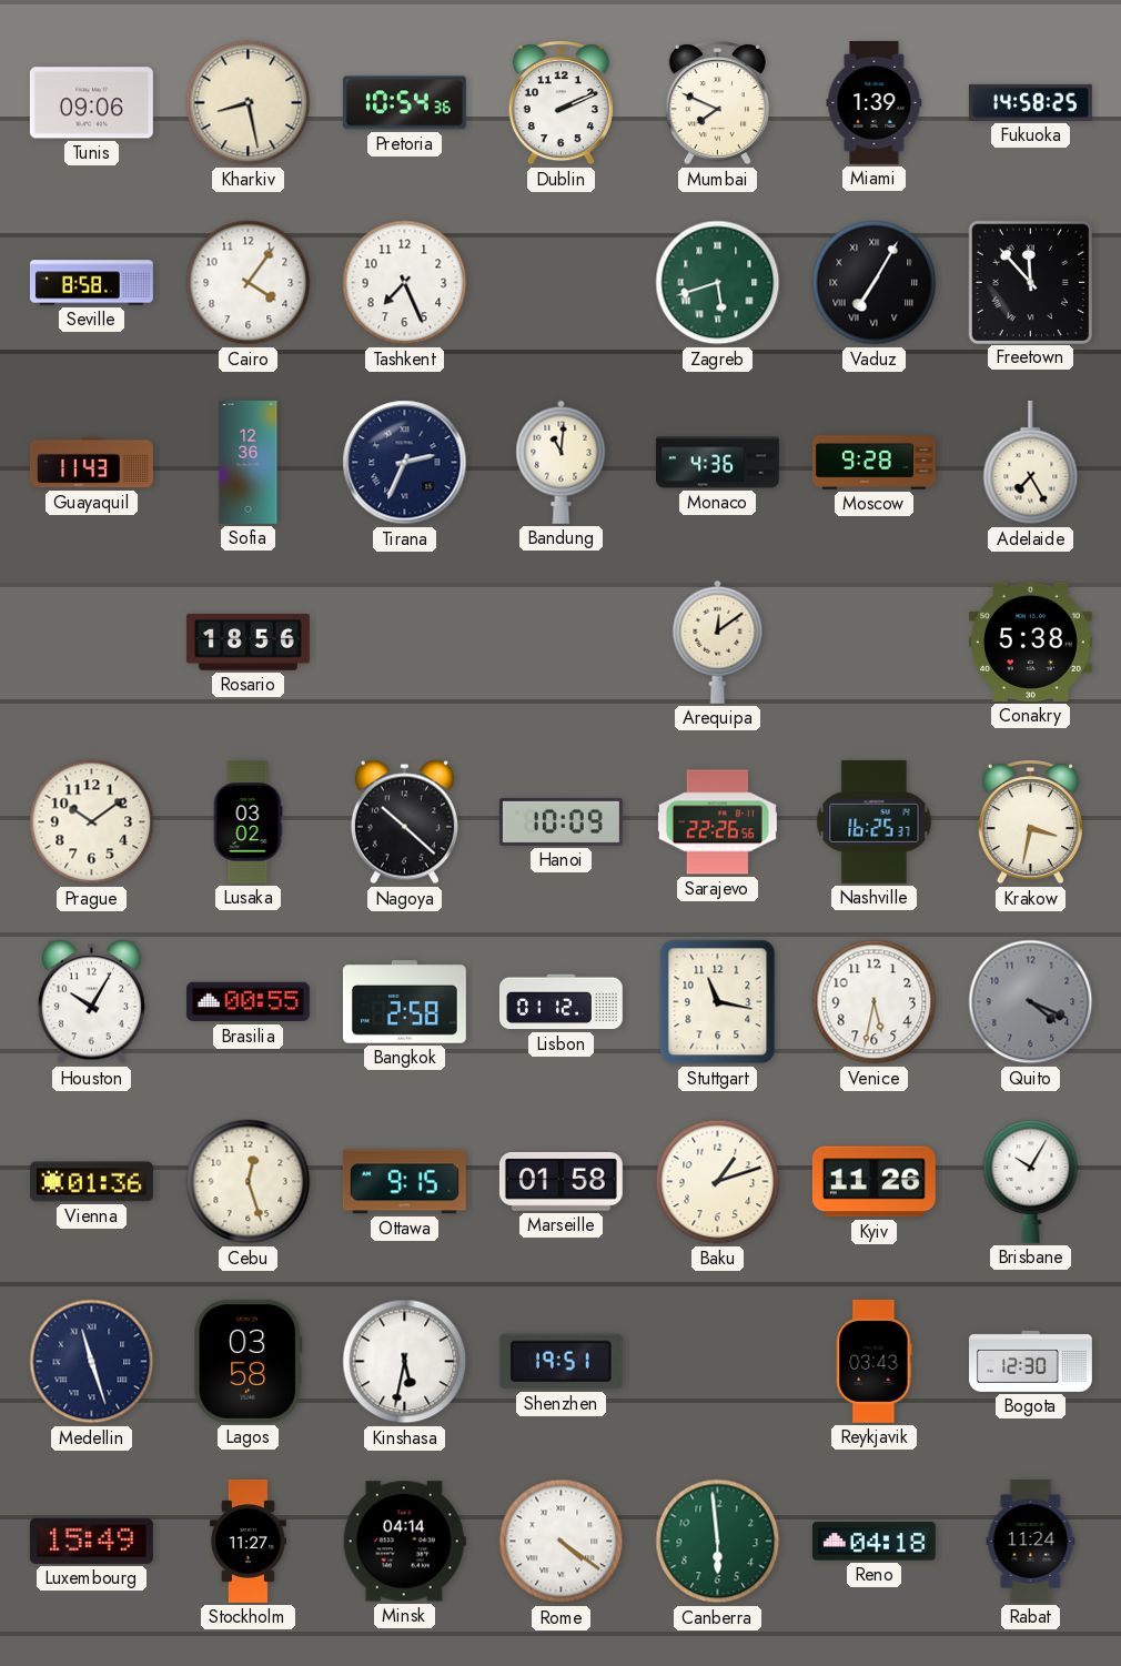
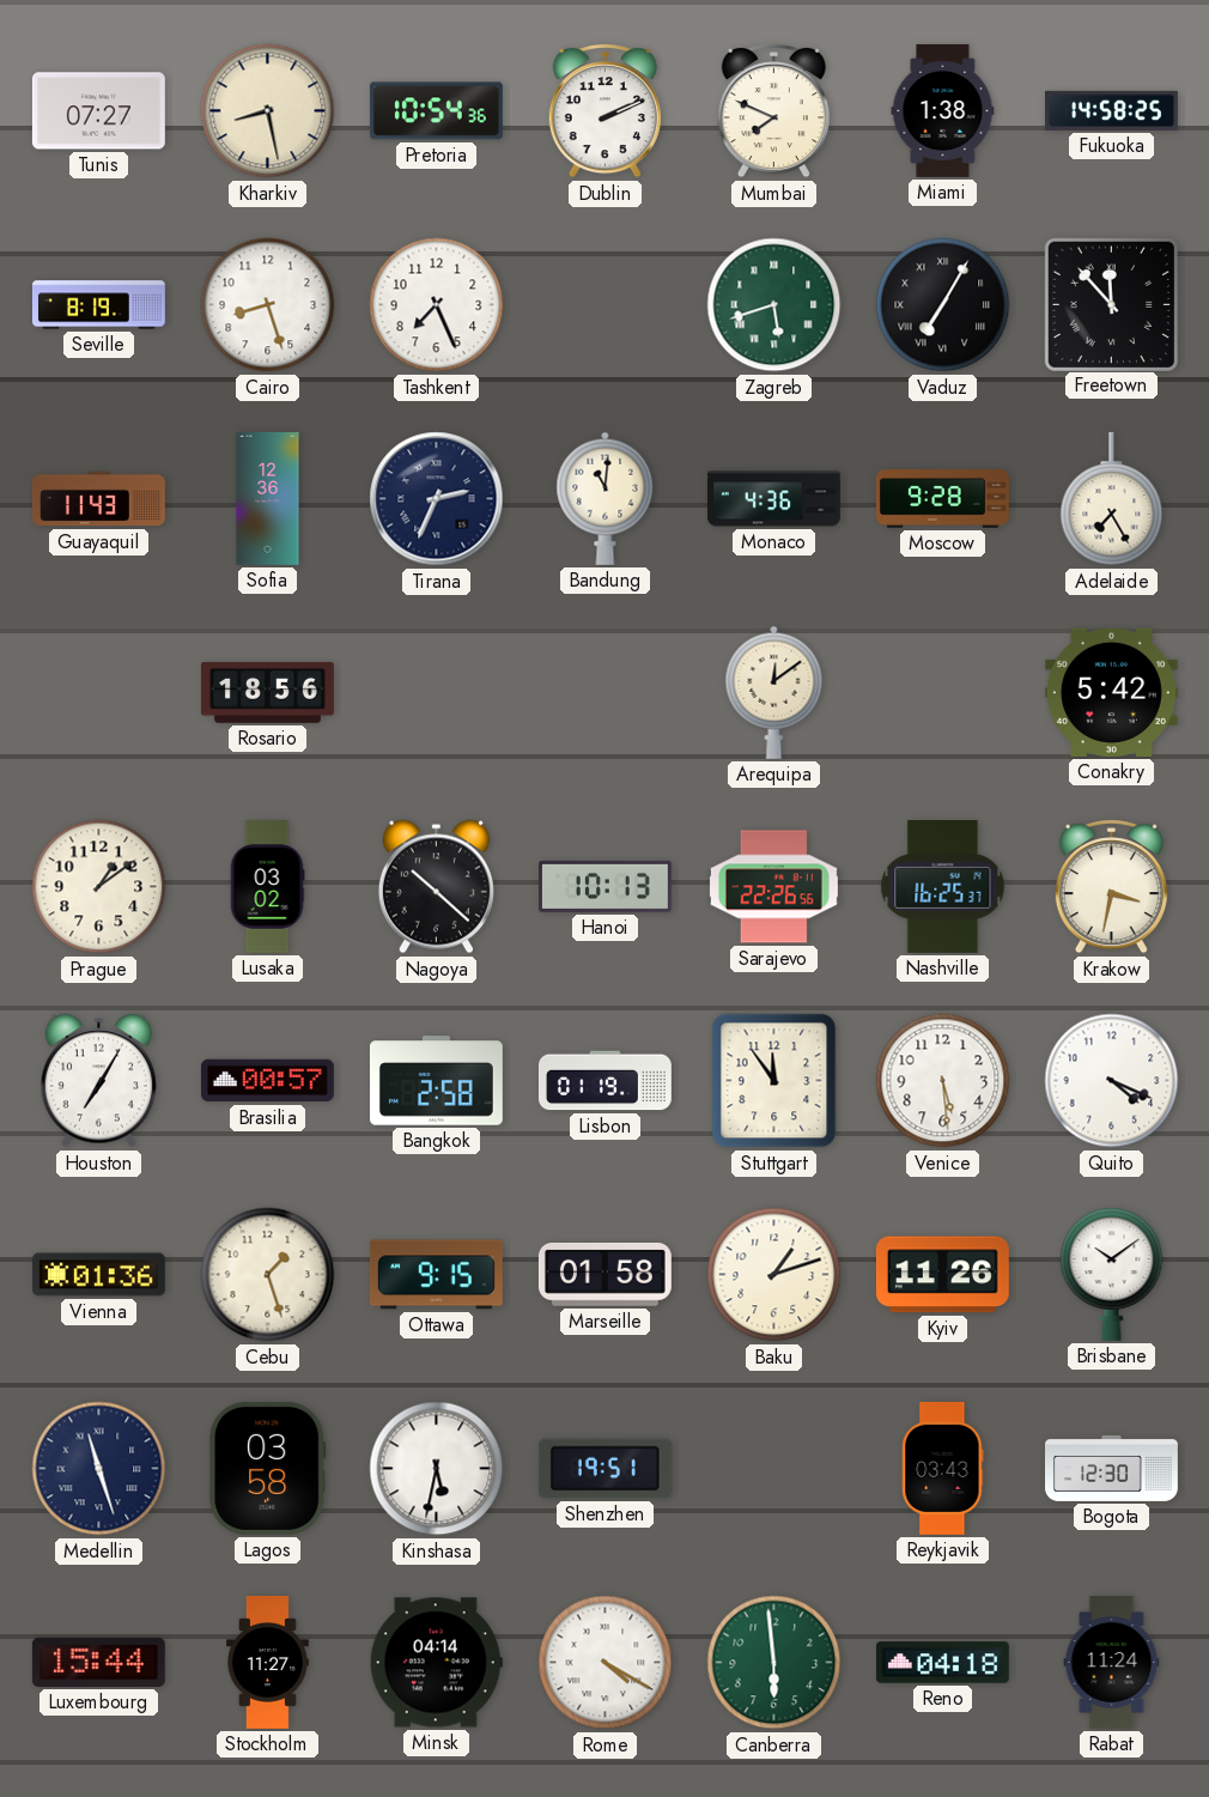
Tunis: 09:06 -> 07:27
Miami: 1:39 -> 1:38
Seville: 8:58 -> 8:19
Cairo: 4:06 -> 8:27
Conakry: 5:38 -> 5:42
Prague: 10:09 -> 1:09
Hanoi: 10:09 -> 10:13
Houston: 10:05 -> 7:05
Brasilia: 00:55 -> 00:57
Lisbon: 01:12 -> 01:19
Stuttgart: 11:17 -> 11:54
Venice: 5:32 -> 5:29
Quito dial: grey -> white
Cebu: 12:27 -> 1:27
Brisbane: 10:05 -> 10:09
Luxembourg: 15:49 -> 15:44
Rome: 4:21 -> 4:20
